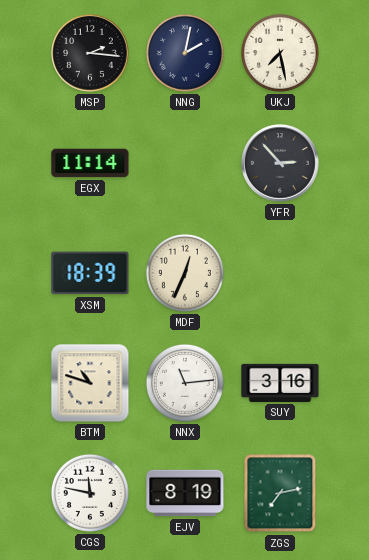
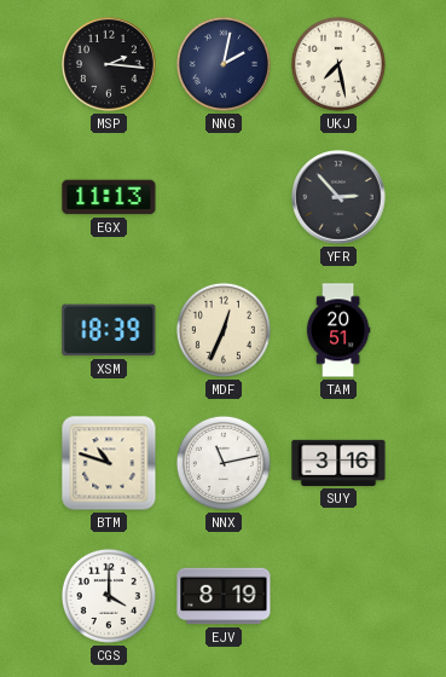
EGX: 11:14 -> 11:13
TAM: none -> 20:51
NNX: 11:14 -> 11:13
CGS: 11:47 -> 4:00
ZGS: 7:13 -> none
